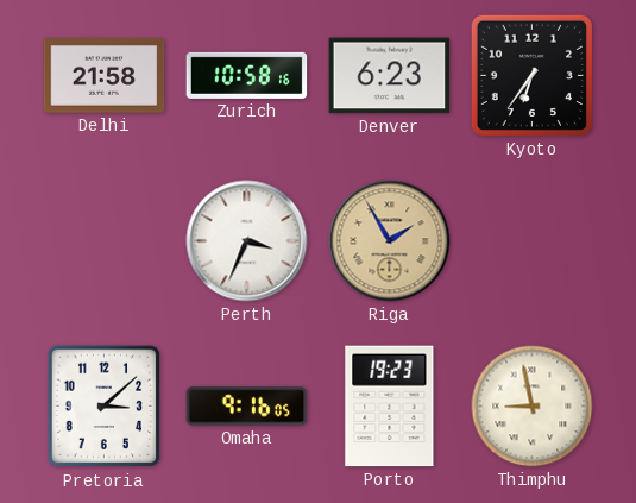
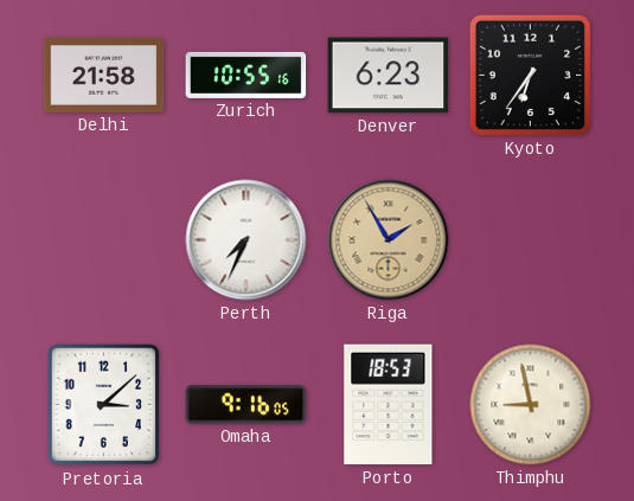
Zurich: 10:58 -> 10:55
Perth: 3:34 -> 7:34
Porto: 19:23 -> 18:53
